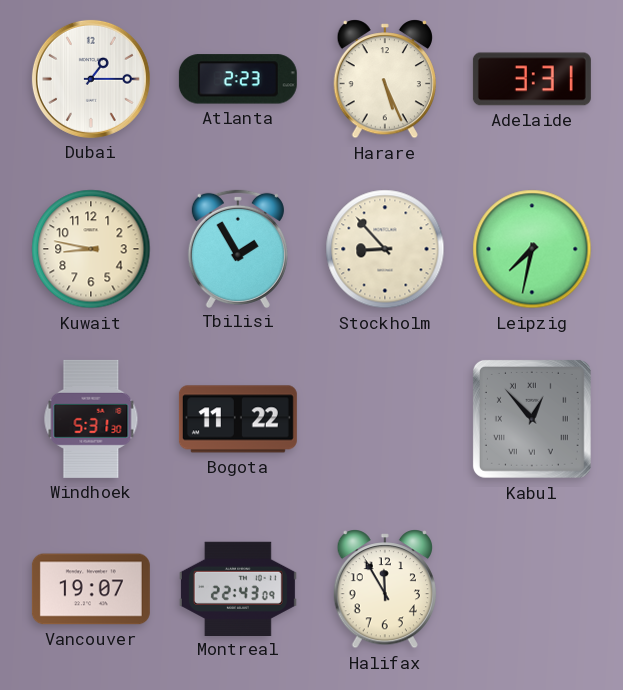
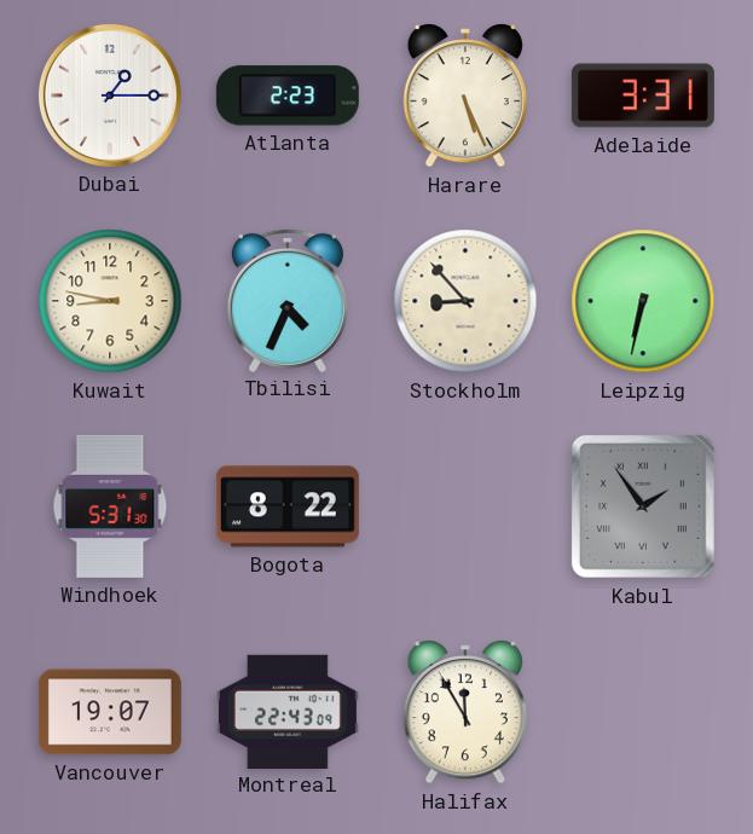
Tbilisi: 1:55 -> 4:34
Leipzig: 7:32 -> 6:32
Bogota: 11:22 -> 8:22
Kabul: 12:53 -> 1:54
